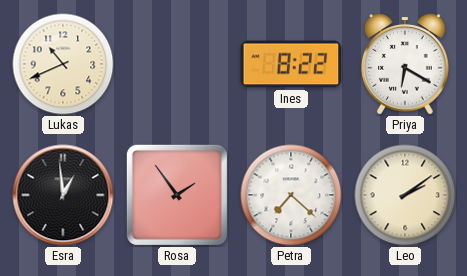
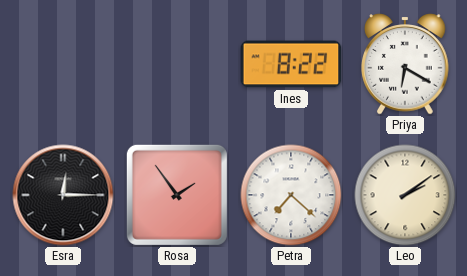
Lukas: 10:41 -> none
Esra: 12:59 -> 12:15
